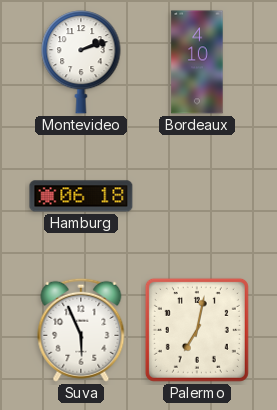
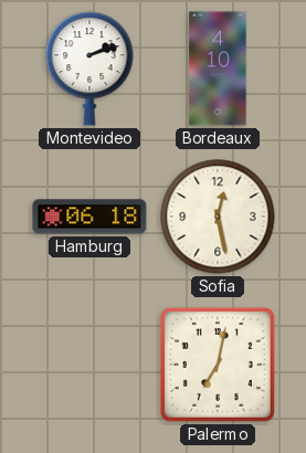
Sofia: none -> 12:28
Suva: 5:56 -> none
